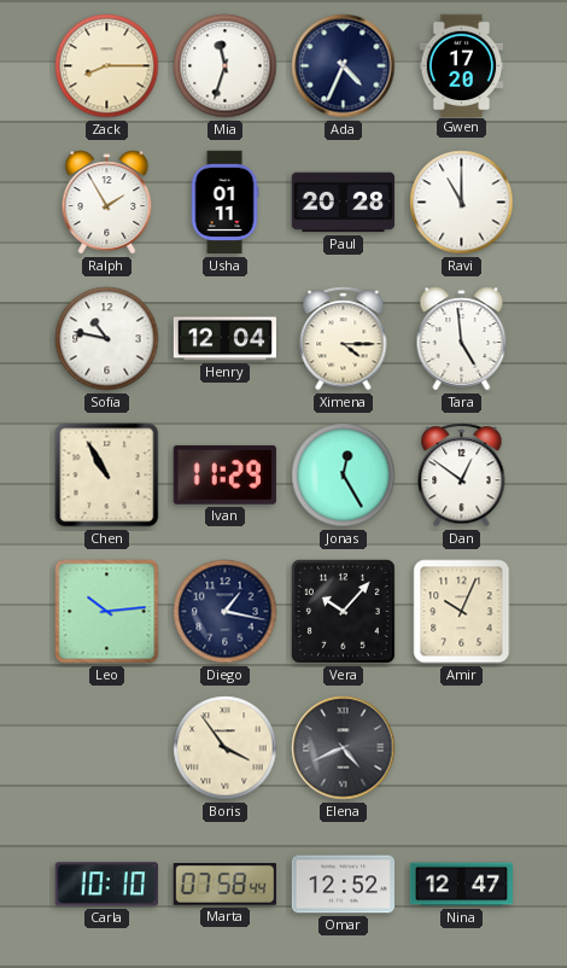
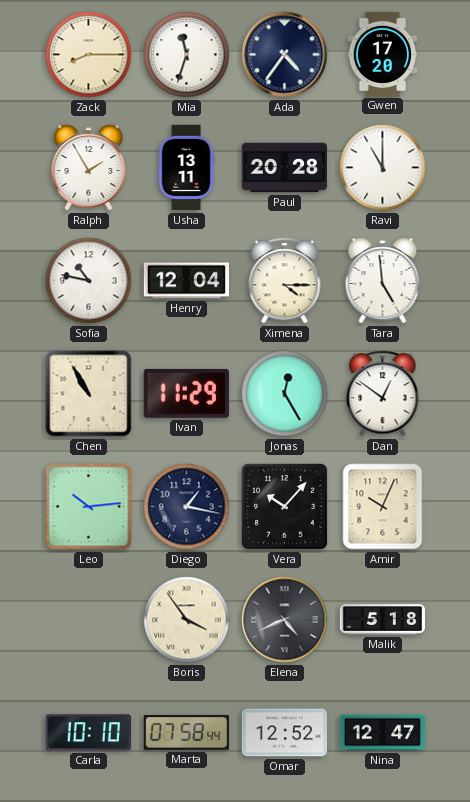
Ada: 4:34 -> 4:36
Usha: 01:11 -> 13:11
Malik: none -> 5:18
